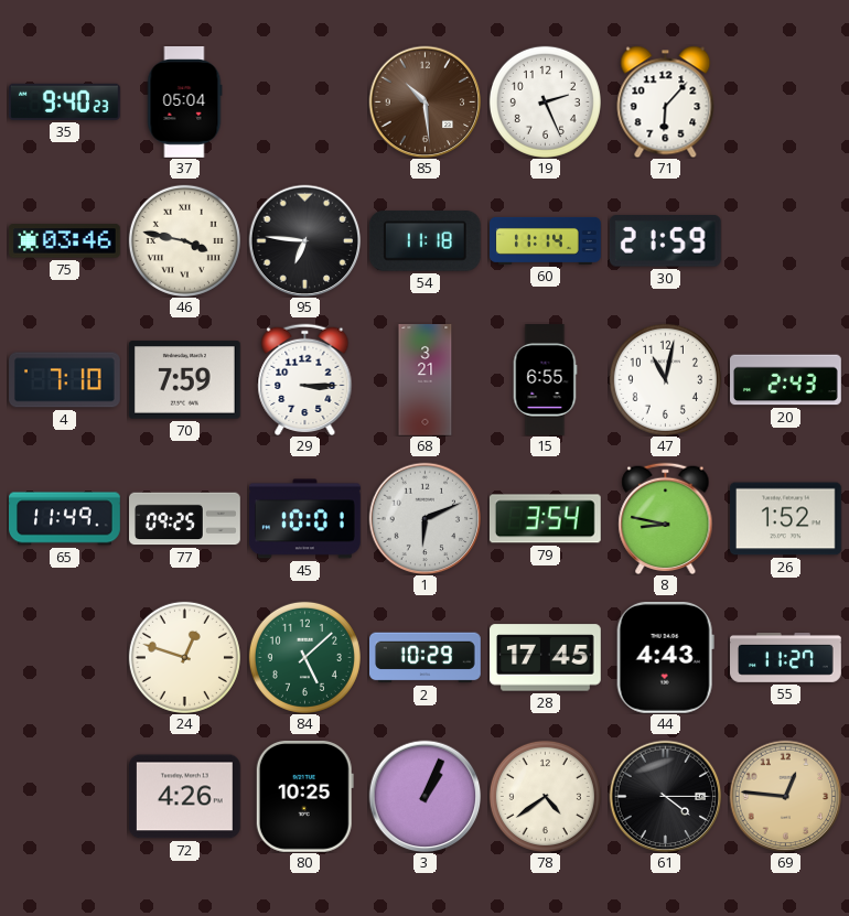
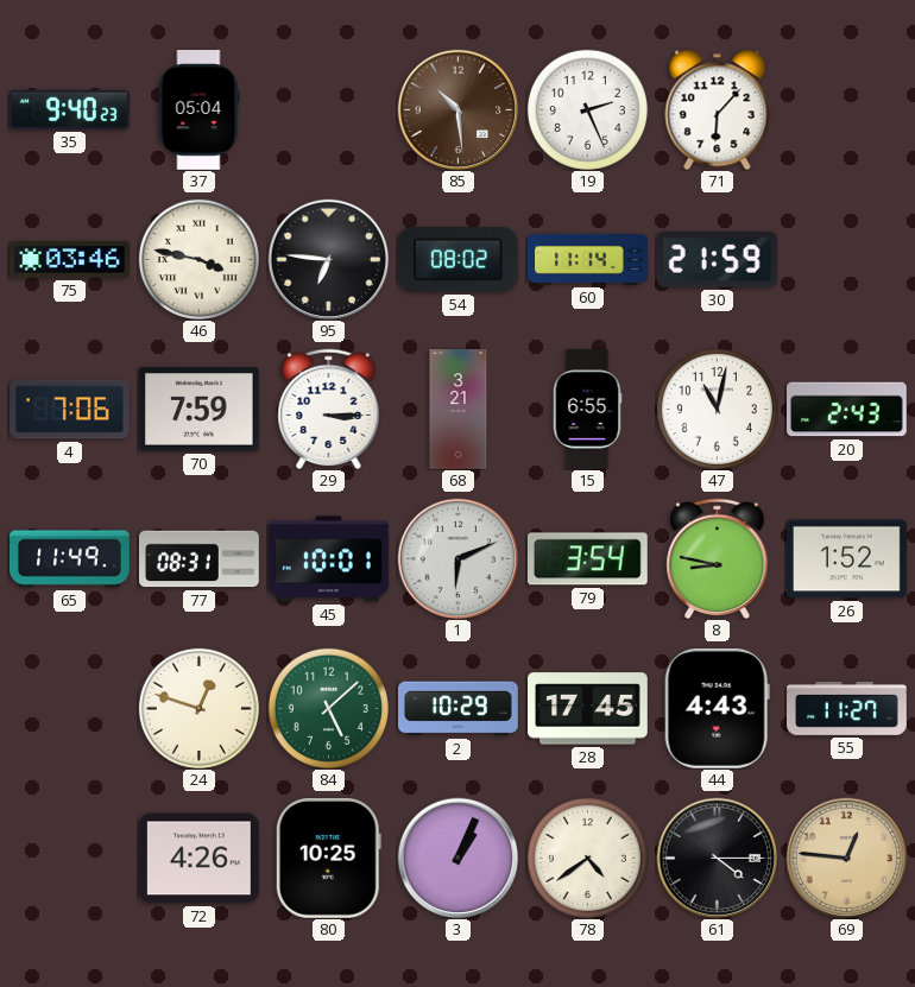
54: 11:18 -> 08:02
4: 7:10 -> 7:06
77: 09:25 -> 08:31
